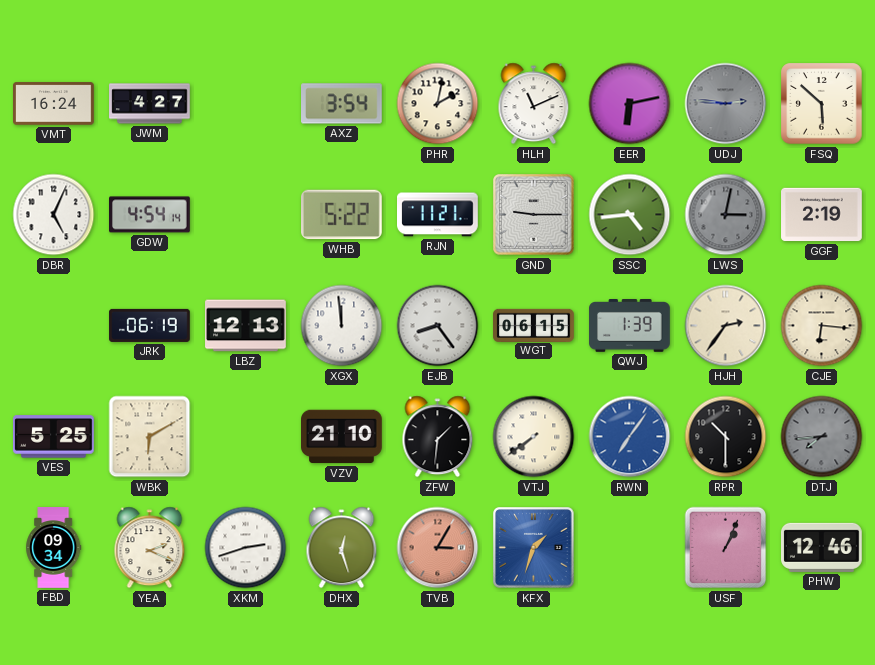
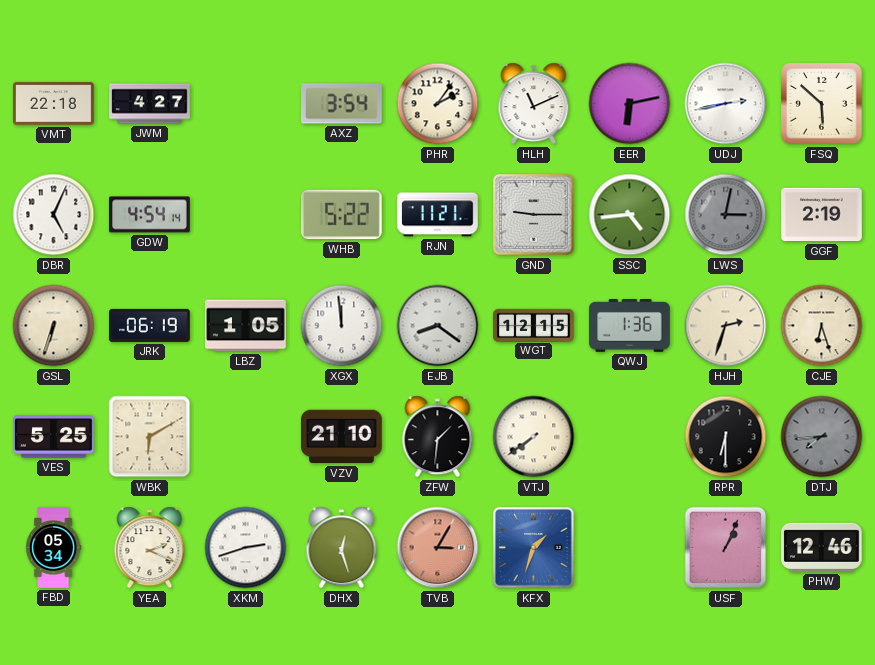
VMT: 16:24 -> 22:18
PHR: 2:02 -> 2:06
UDJ: 2:46 -> 2:43
UDJ dial: grey -> white
GSL: none -> 6:33
LBZ: 12:13 -> 1:05
EJB: 8:24 -> 8:21
WGT: 06:15 -> 12:15
QWJ: 1:39 -> 1:36
HJH: 2:36 -> 2:33
CJE: 6:16 -> 6:27
RWN: 7:06 -> none
RPR: 10:30 -> 6:30
FBD: 09:34 -> 05:34
